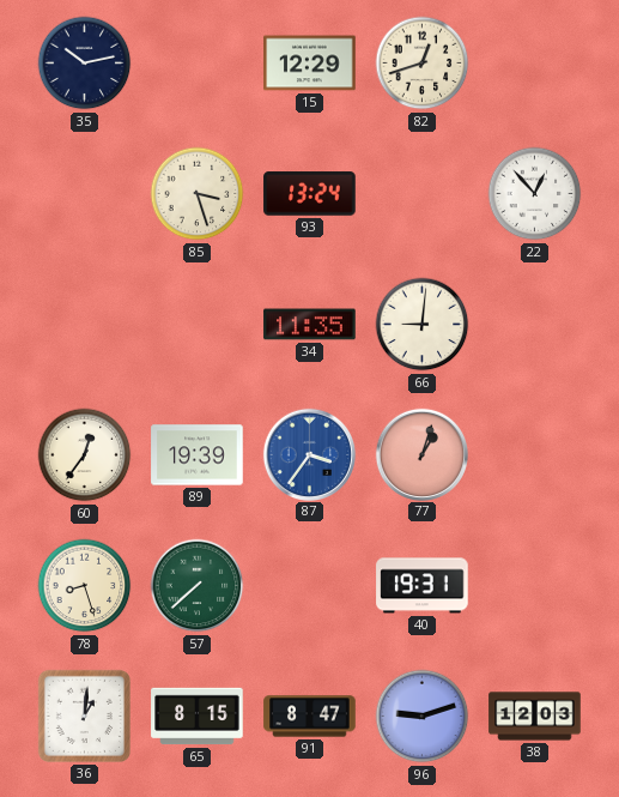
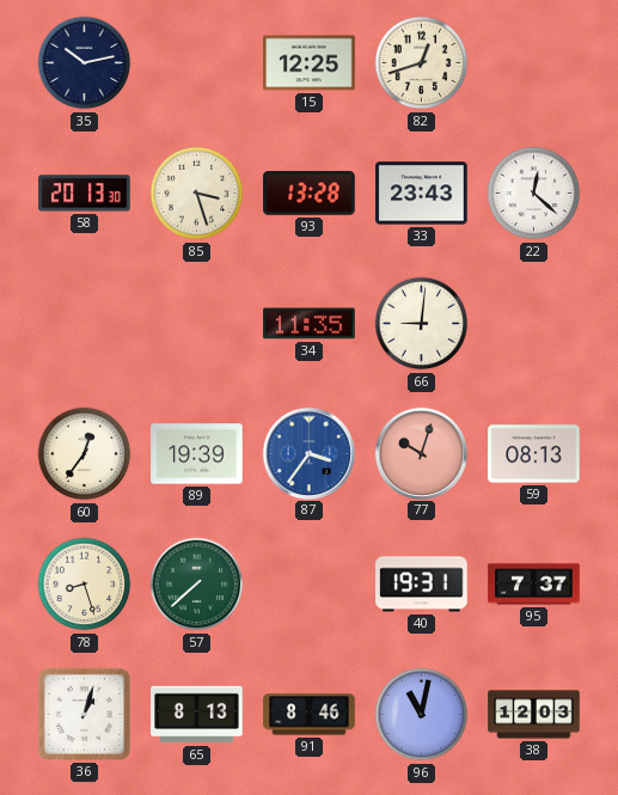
15: 12:29 -> 12:25
58: none -> 20:13
93: 13:24 -> 13:28
33: none -> 23:43
22: 12:53 -> 12:22
77: 1:03 -> 10:03
59: none -> 08:13
95: none -> 7:37
36: 1:01 -> 1:03
65: 8:15 -> 8:13
91: 8:47 -> 8:46
96: 9:12 -> 11:02
